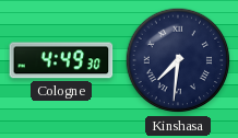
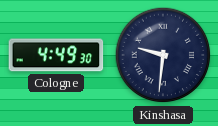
Kinshasa: 7:31 -> 9:31
